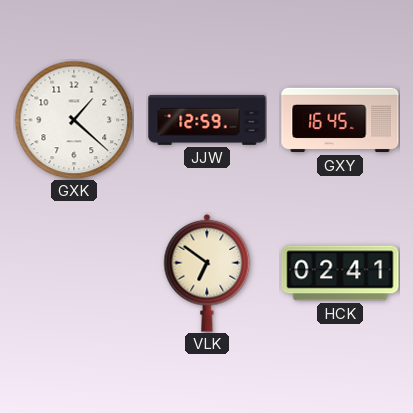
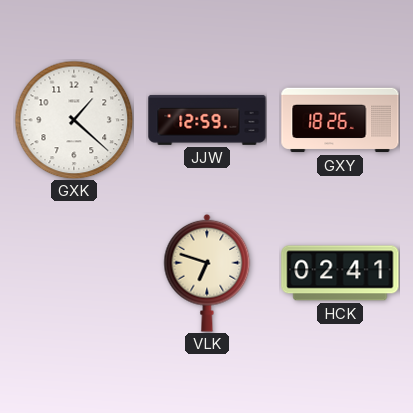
GXY: 16:45 -> 18:26
VLK: 6:51 -> 6:48
